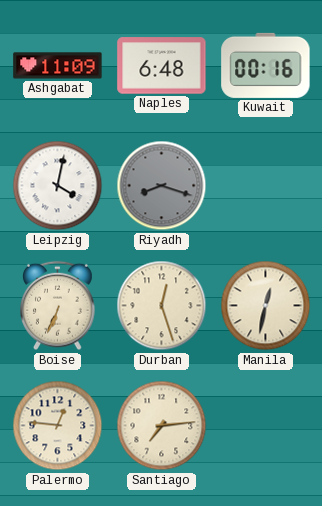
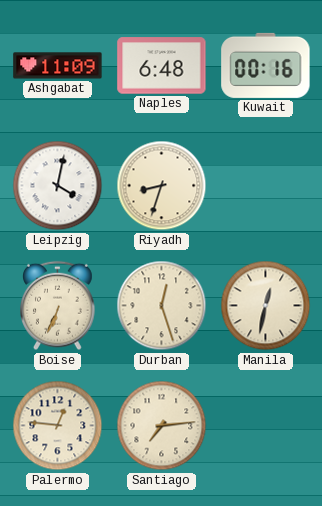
Riyadh: 8:18 -> 8:33
Riyadh dial: grey -> cream
